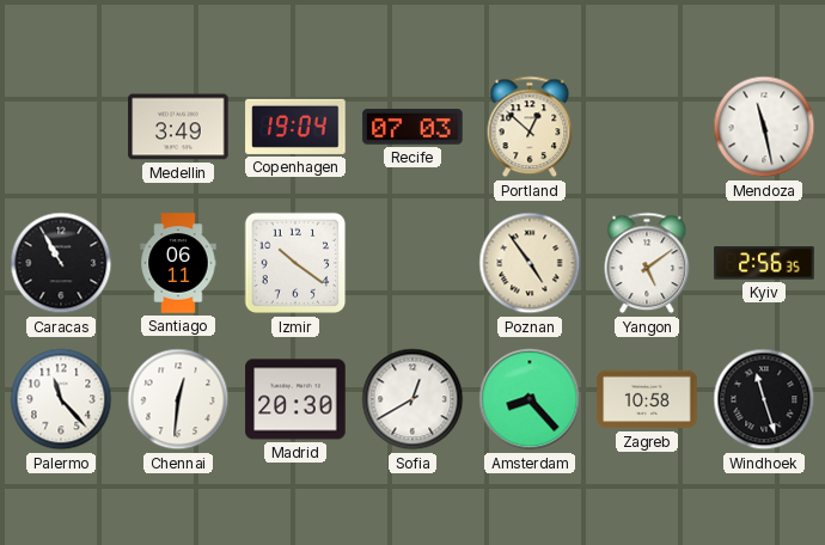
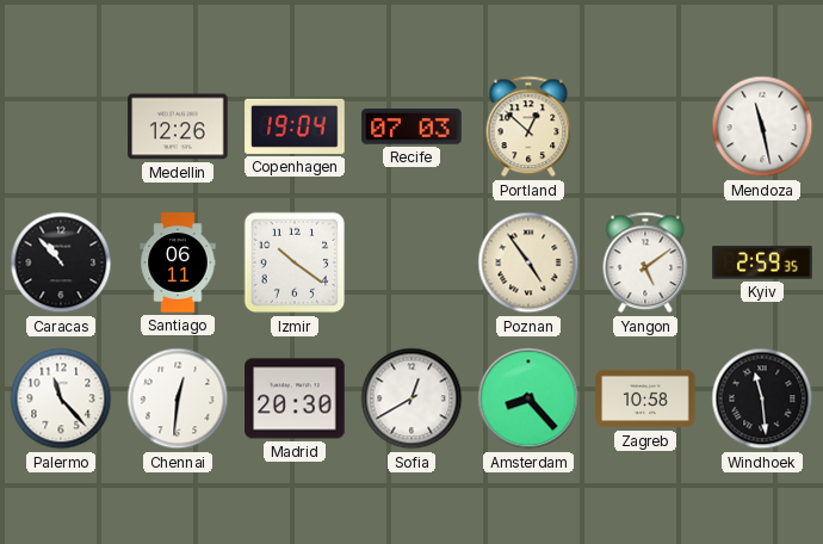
Medellin: 3:49 -> 12:26
Caracas: 10:55 -> 10:53
Kyiv: 2:56 -> 2:59
Windhoek: 11:27 -> 11:29
